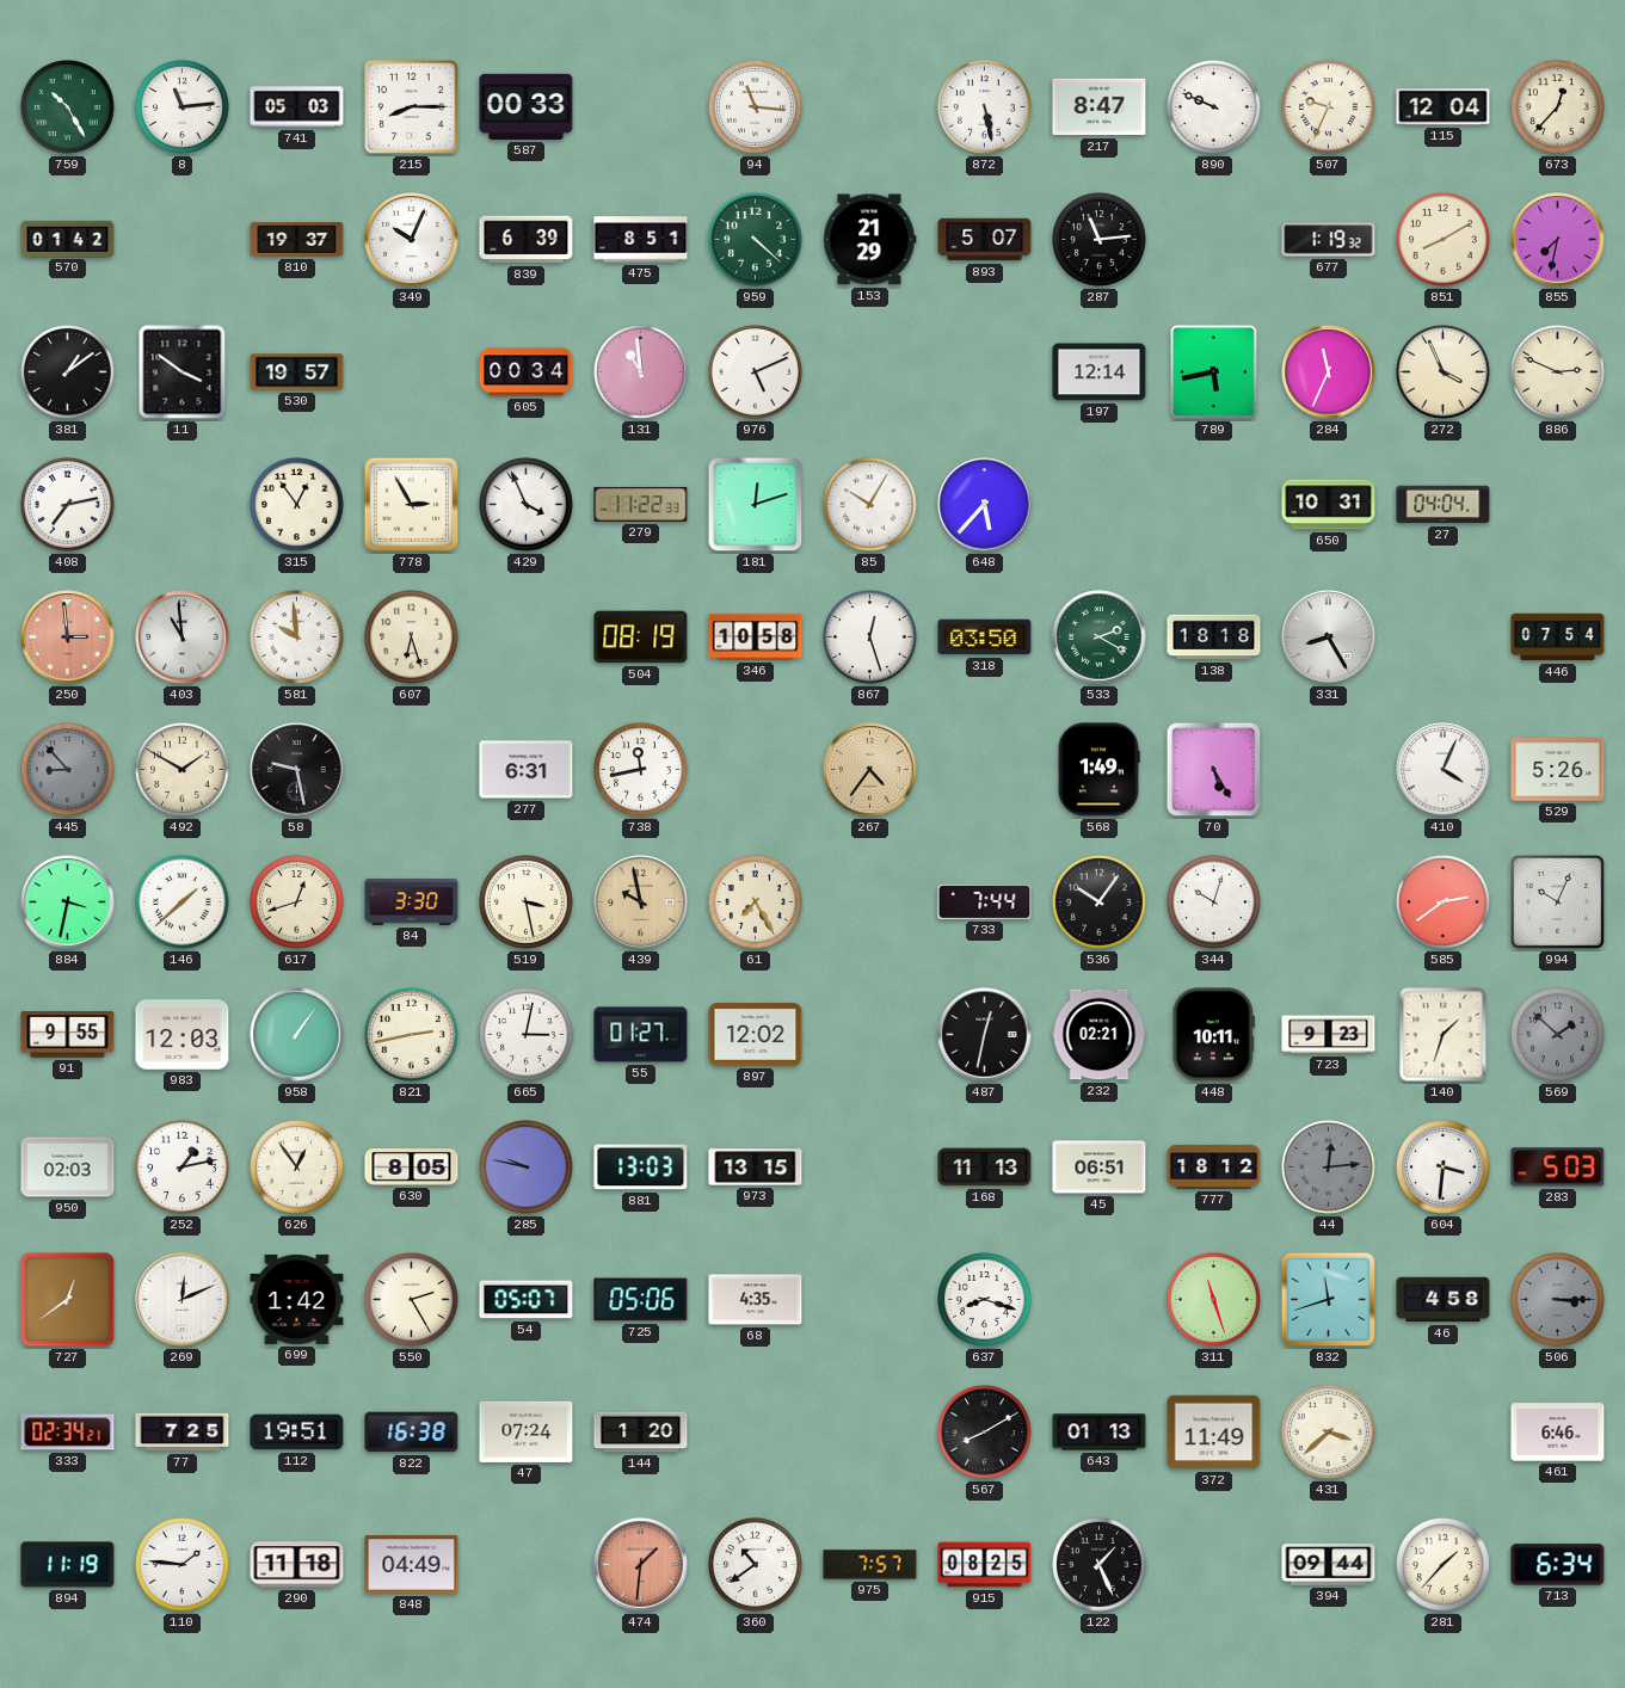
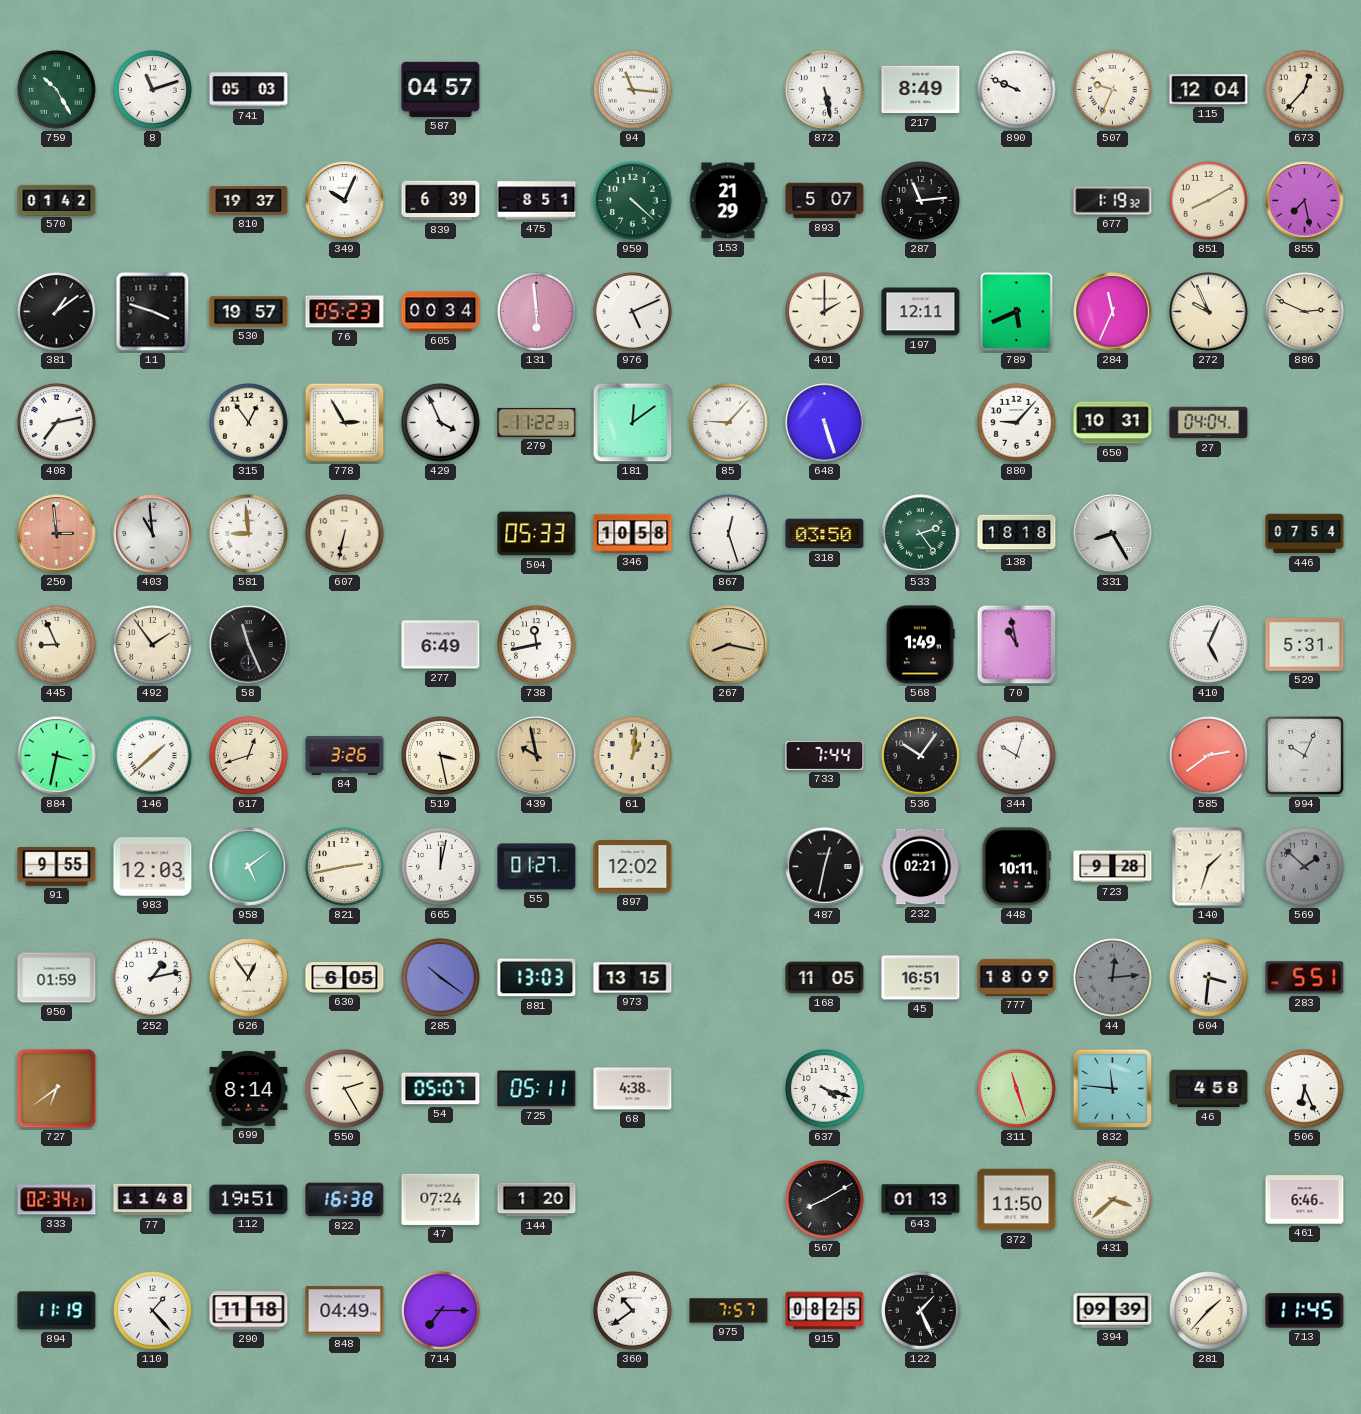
8: 11:14 -> 11:12
215: 8:15 -> none
587: 00:33 -> 04:57
217: 8:47 -> 8:49
855: 7:32 -> 7:28
11: 3:51 -> 3:48
76: none -> 05:23
131: 10:59 -> 5:59
401: none -> 2:00
197: 12:14 -> 12:11
789: 5:43 -> 5:41
272: 3:56 -> 9:56
181: 12:12 -> 12:09
85: 10:05 -> 9:07
648: 5:37 -> 5:27
880: none -> 9:07
581: 9:59 -> 8:59
607: 6:27 -> 6:32
504: 08:19 -> 05:33
533: 2:20 -> 2:24
445: 8:53 -> 8:56
445 dial: grey -> cream
492: 1:50 -> 1:54
58: 9:28 -> 11:26
277: 6:31 -> 6:49
267: 4:36 -> 8:17
70: 5:25 -> 10:58
410: 4:04 -> 5:04
529: 5:26 -> 5:31
84: 3:30 -> 3:26
61: 7:25 -> 1:01
958: 1:06 -> 5:09
665: 3:02 -> 12:02
723: 9:23 -> 9:28
950: 02:03 -> 01:59
630: 8:05 -> 6:05
285: 9:47 -> 10:21
168: 11:13 -> 11:05
45: 06:51 -> 16:51
777: 18:12 -> 18:09
283: 5:03 -> 5:51
727: 12:39 -> 6:39
269: 12:11 -> none
699: 1:42 -> 8:14
725: 05:06 -> 05:11
68: 4:35 -> 4:38
637: 8:18 -> 4:18
832: 11:42 -> 11:46
506: 3:15 -> 6:26
506 dial: grey -> white
77: 7:25 -> 11:48
372: 11:49 -> 11:50
110: 1:46 -> 1:23
714: none -> 7:15
474: 1:31 -> none
394: 09:44 -> 09:39
713: 6:34 -> 11:45
